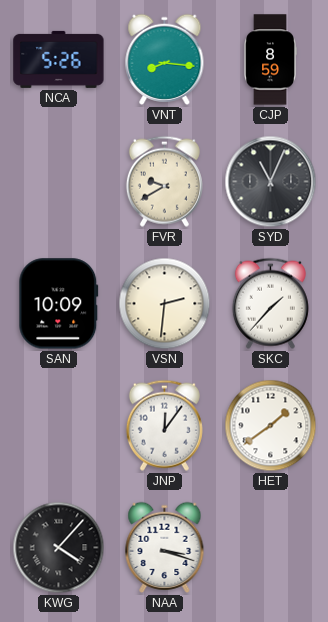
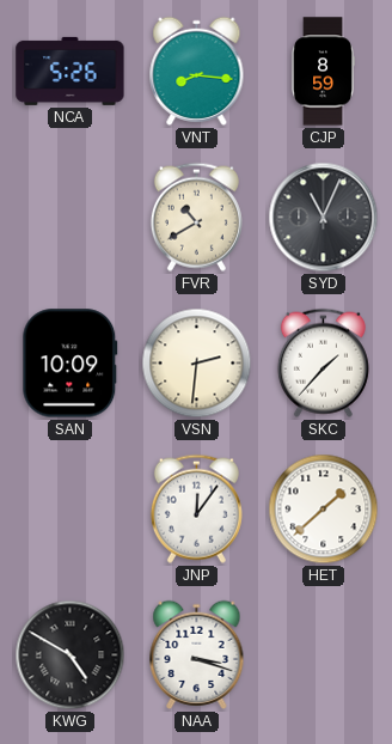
FVR: 9:40 -> 10:40
HET: 1:39 -> 1:38
KWG: 4:07 -> 4:50
